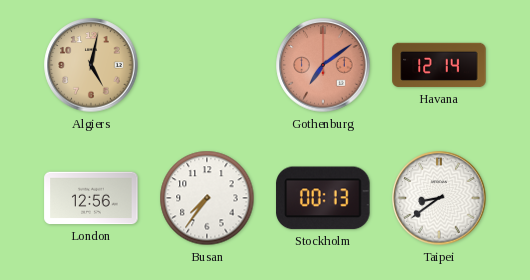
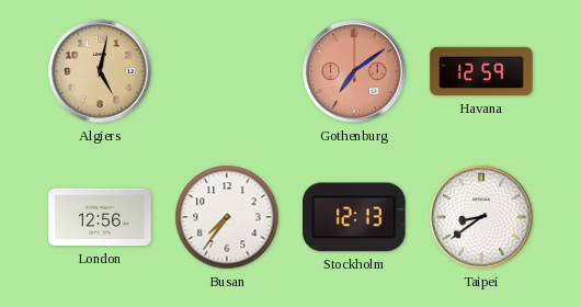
Havana: 12:14 -> 12:59
Stockholm: 00:13 -> 12:13
